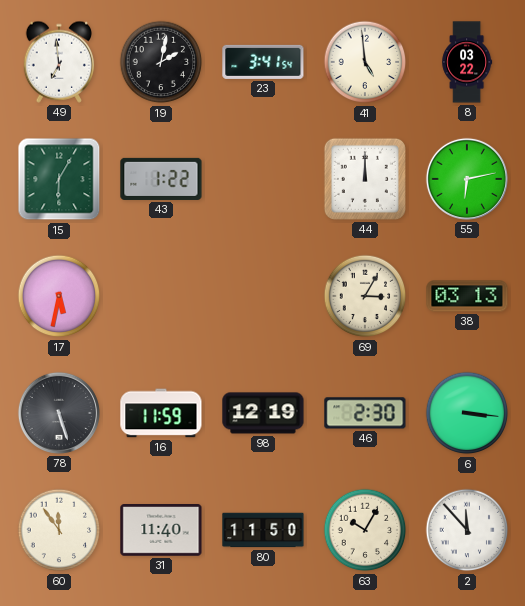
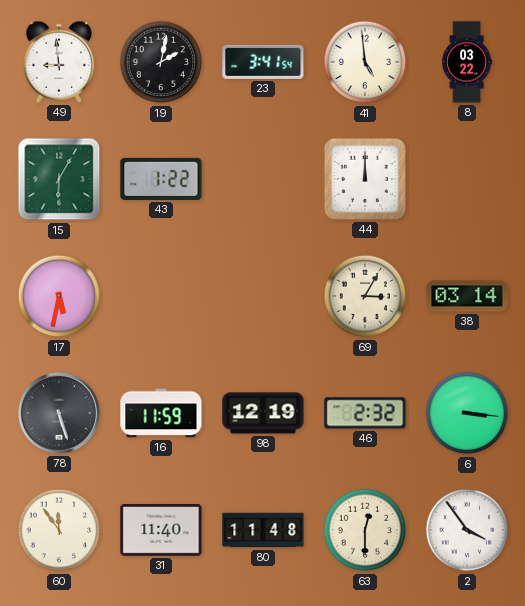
49: 6:59 -> 8:59
55: 6:13 -> none
38: 03:13 -> 03:14
46: 2:30 -> 2:32
80: 11:50 -> 11:48
63: 10:05 -> 12:30
2: 11:53 -> 3:54
